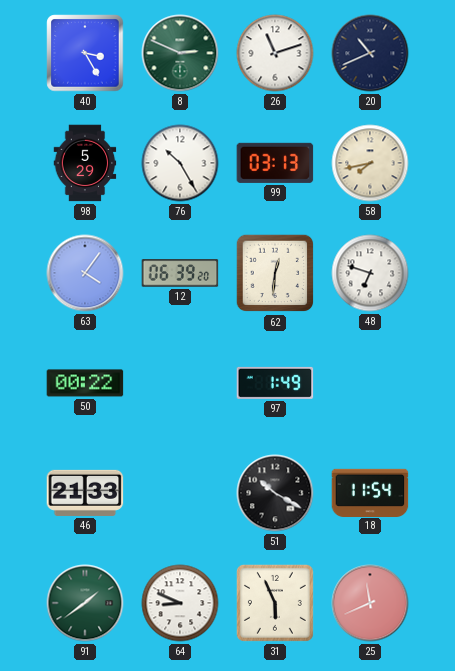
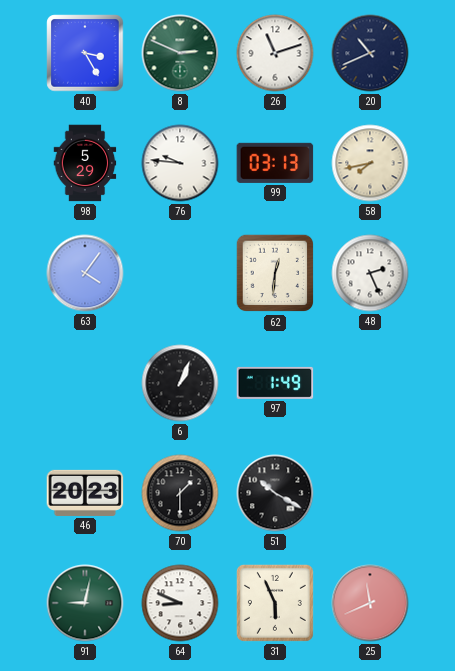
76: 10:25 -> 9:46
12: 06:39 -> none
48: 6:48 -> 2:26
50: 00:22 -> none
6: none -> 1:04
46: 21:33 -> 20:23
70: none -> 1:30
18: 11:54 -> none
91: 1:39 -> 9:02
